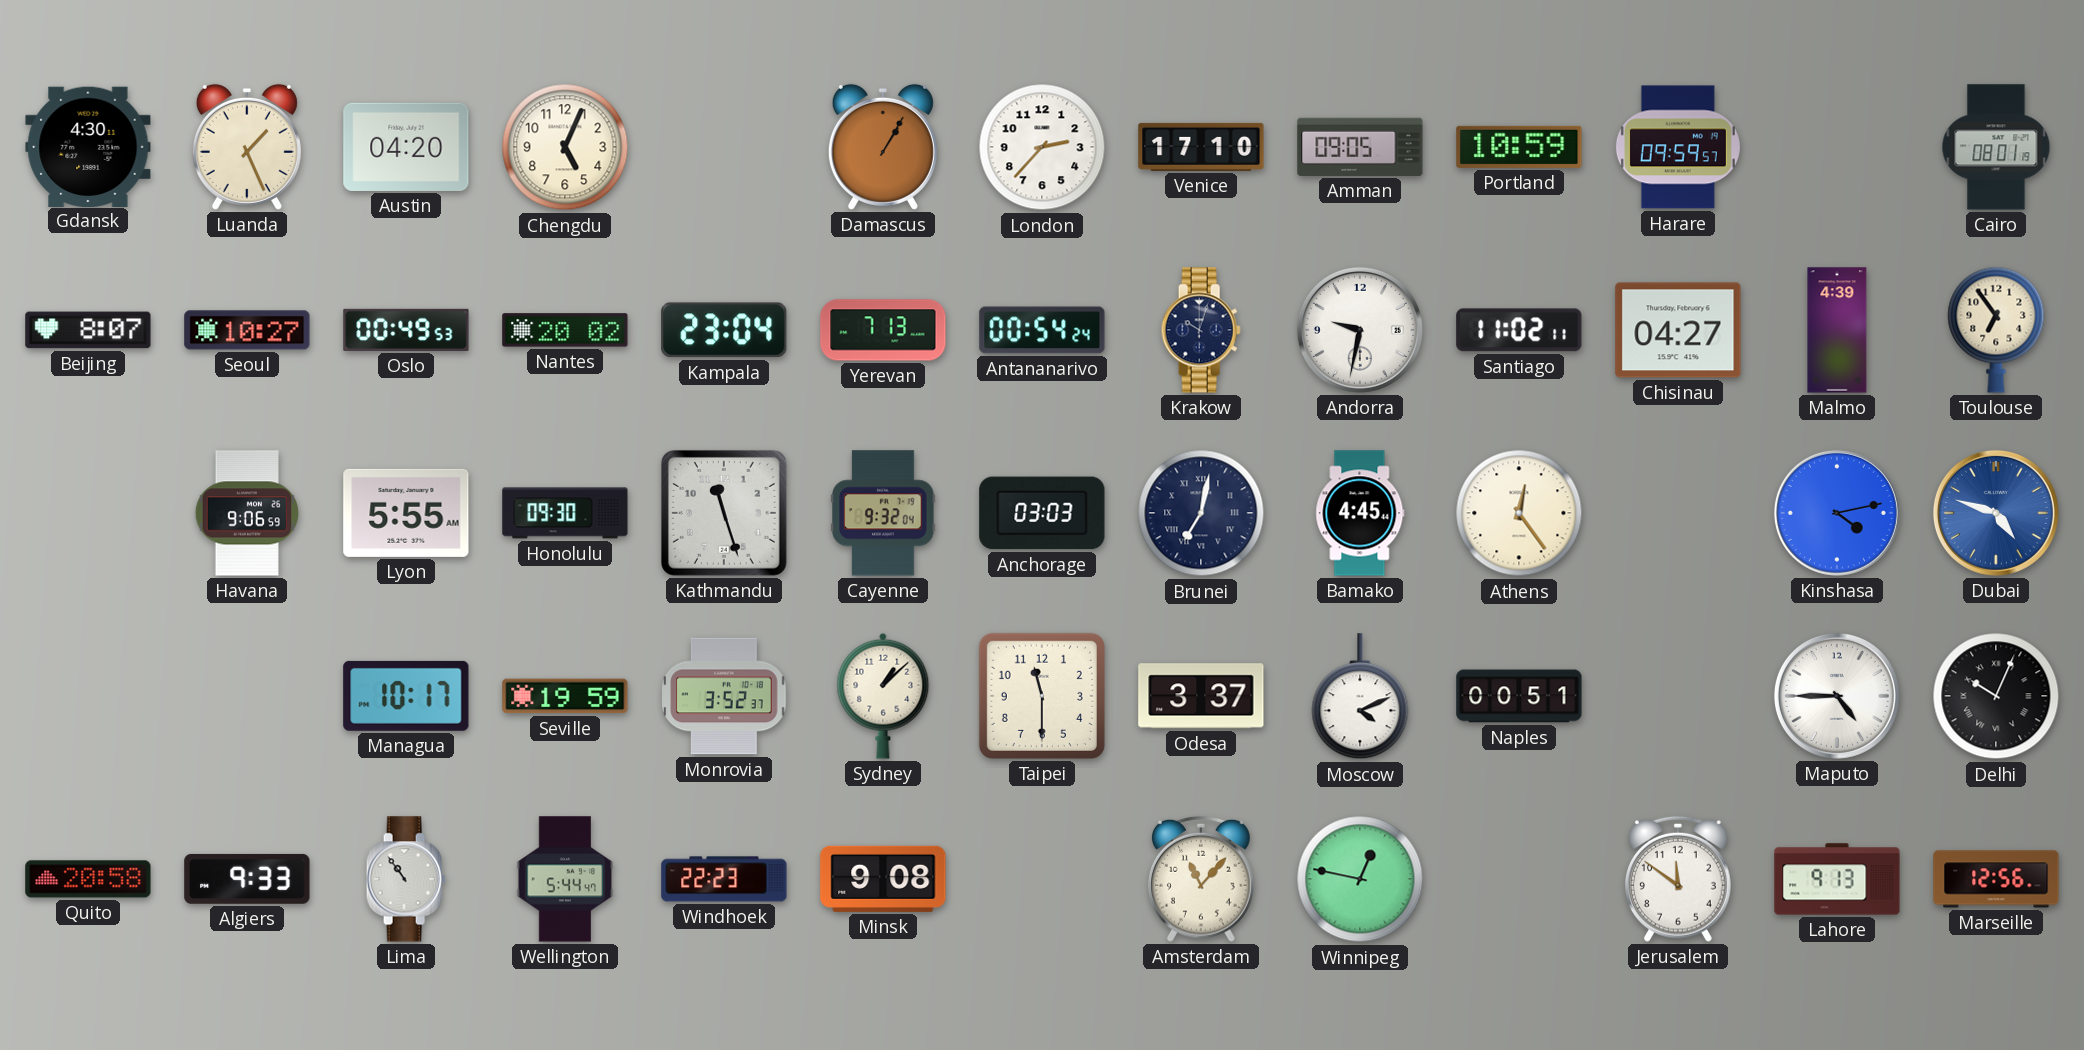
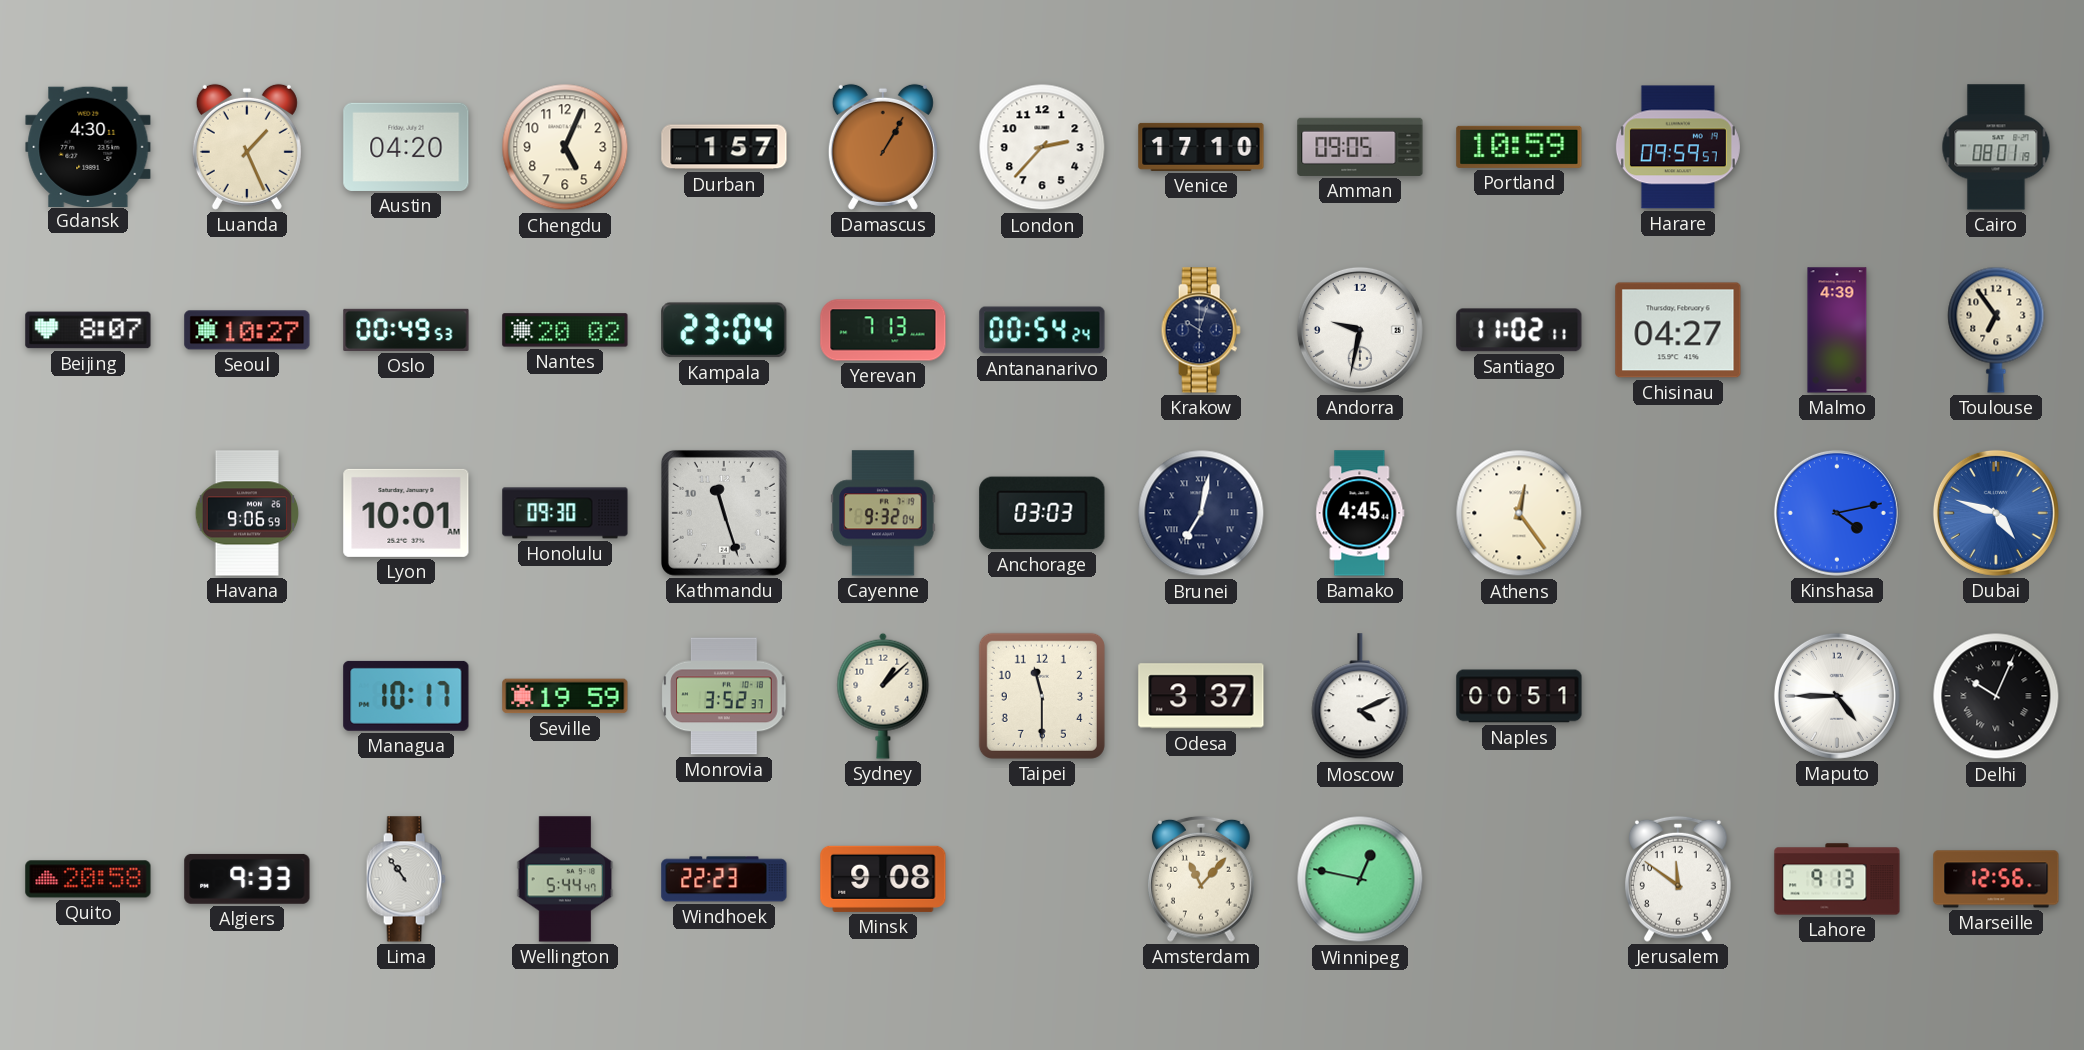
Durban: none -> 1:57
Lyon: 5:55 -> 10:01
